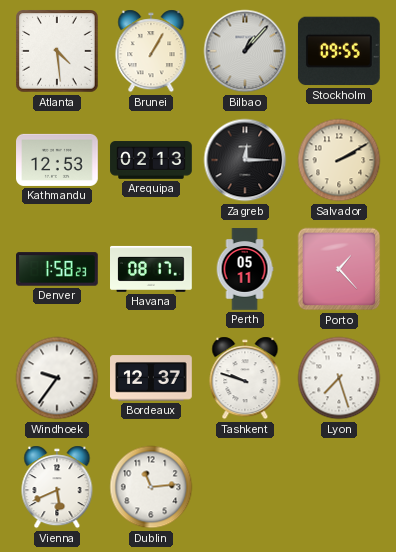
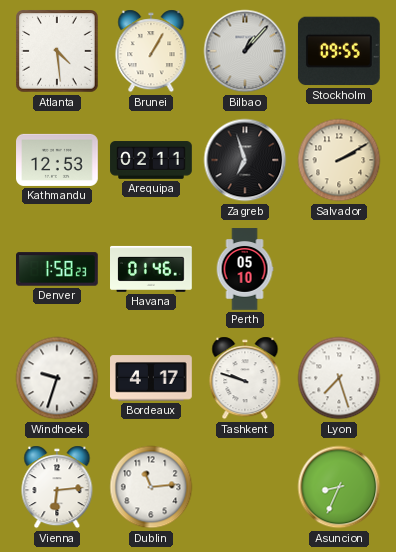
Arequipa: 02:13 -> 02:11
Zagreb: 12:15 -> 6:57
Havana: 08:17 -> 01:46
Perth: 05:11 -> 05:10
Porto: 1:23 -> none
Windhoek: 9:36 -> 9:33
Bordeaux: 12:37 -> 4:17
Vienna: 5:41 -> 6:14
Asuncion: none -> 8:34
